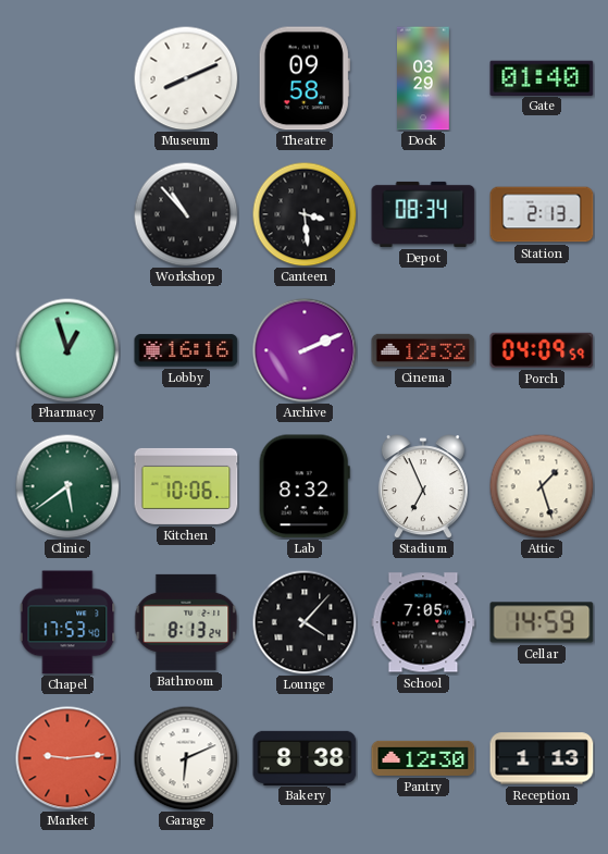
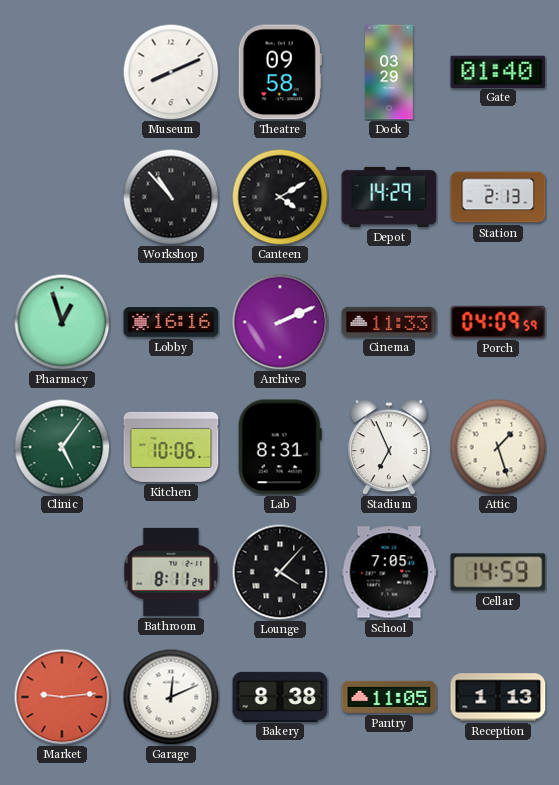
Canteen: 3:29 -> 4:10
Depot: 08:34 -> 14:29
Cinema: 12:32 -> 11:33
Clinic: 5:39 -> 5:06
Lab: 8:32 -> 8:31
Chapel: 17:53 -> none
Bathroom: 8:13 -> 8:11
Garage: 6:11 -> 12:11
Pantry: 12:30 -> 11:05
